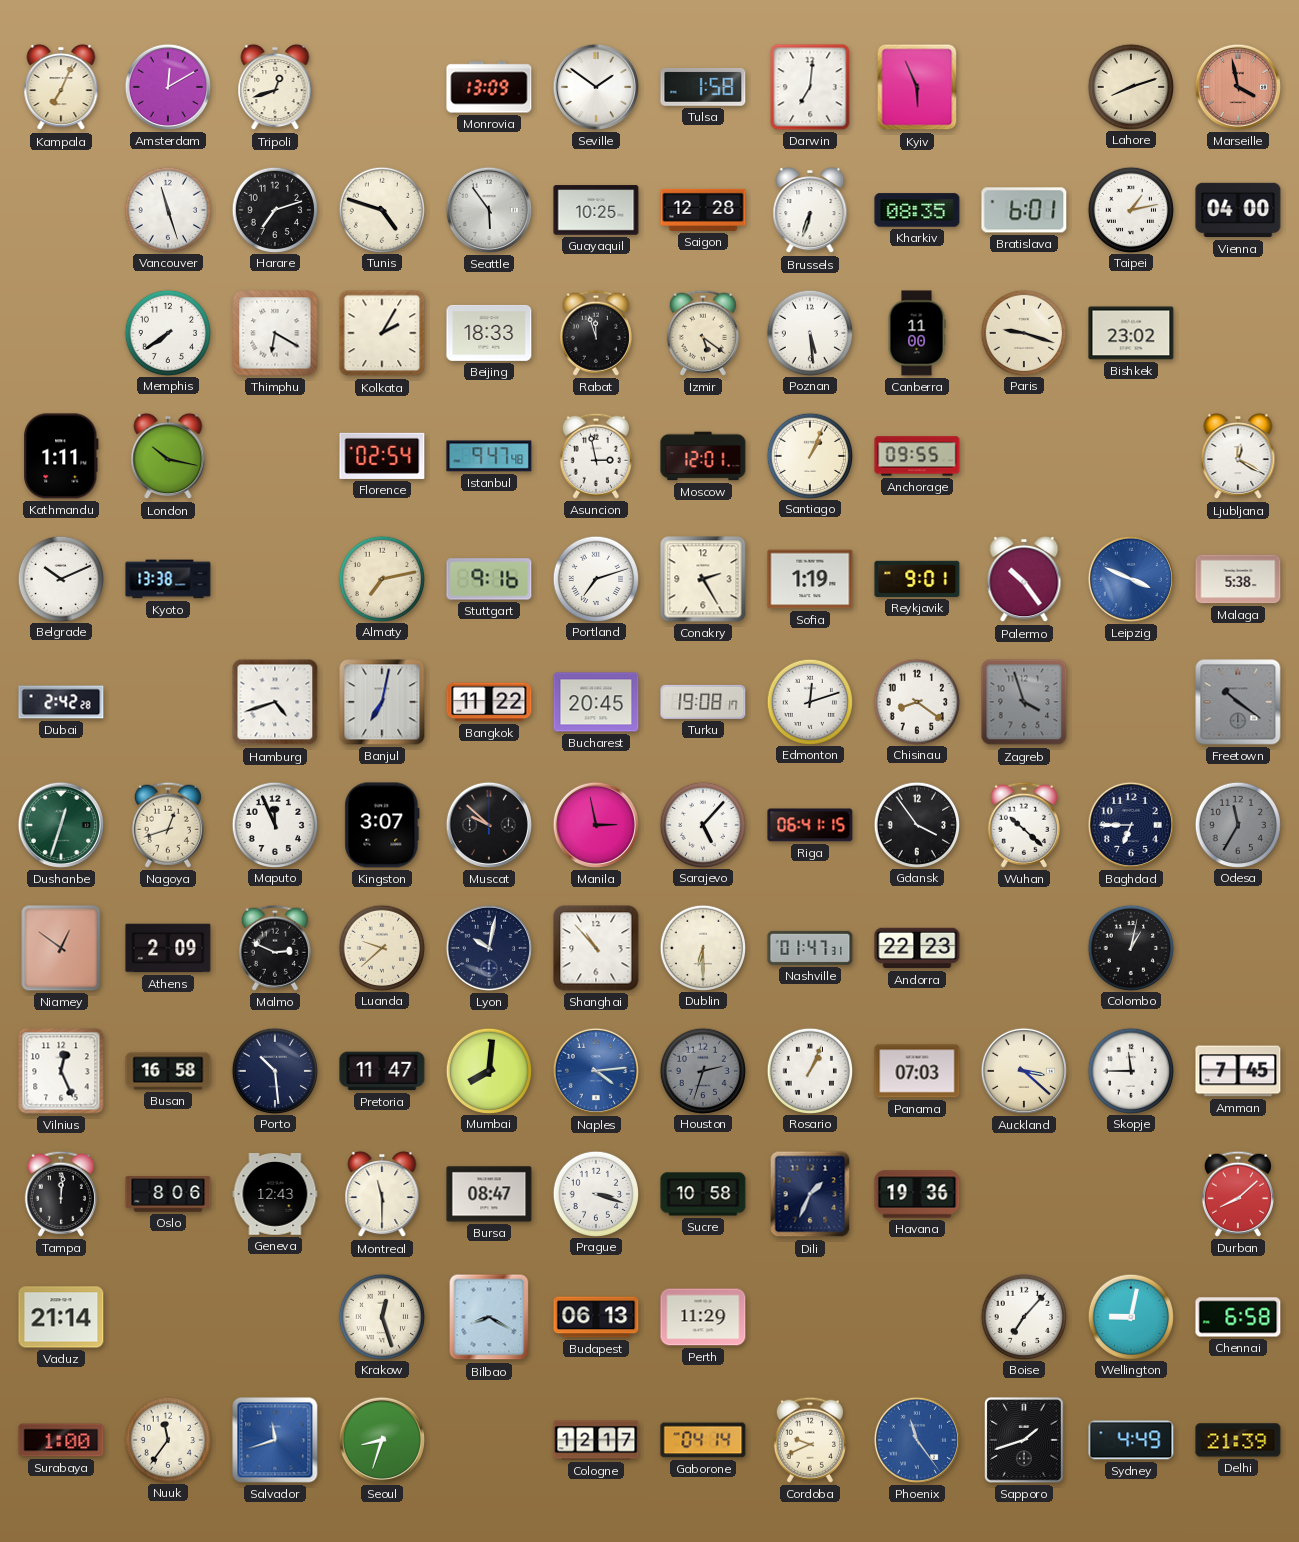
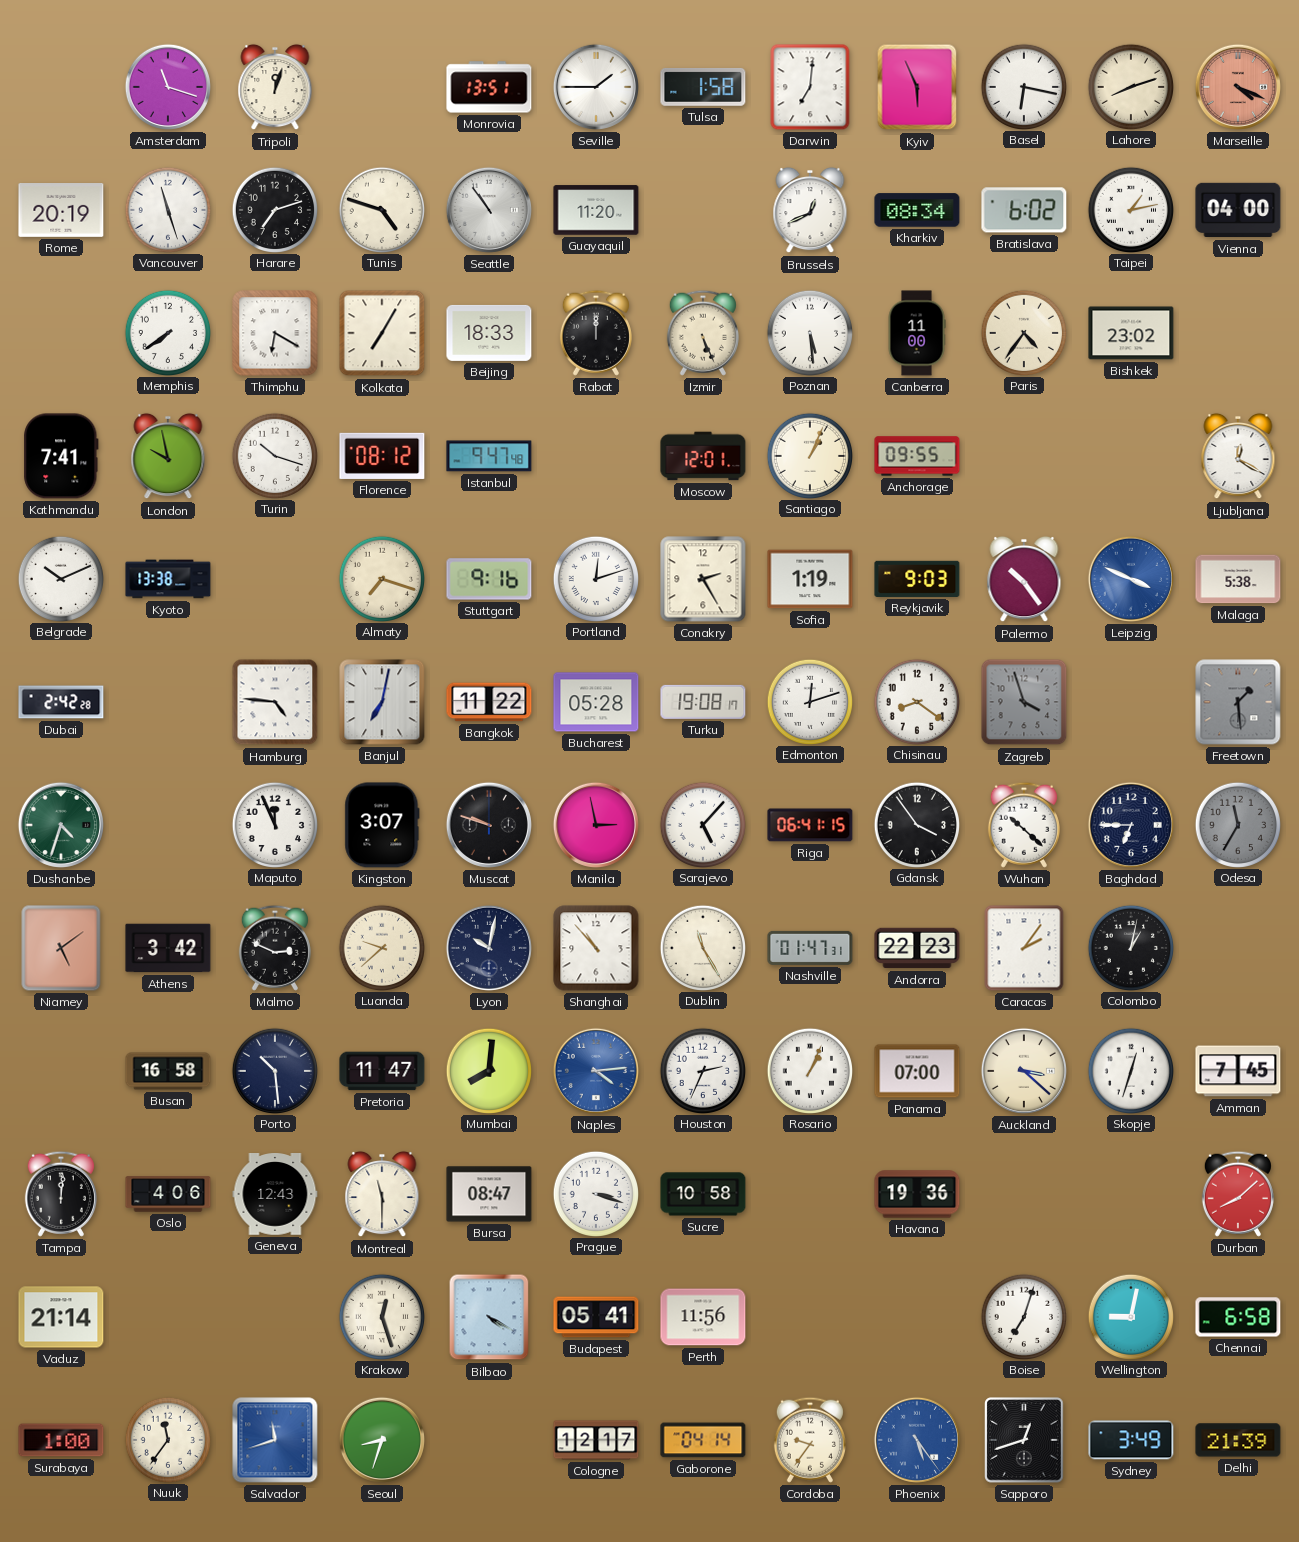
Kampala: 7:04 -> none
Amsterdam: 12:10 -> 11:18
Tripoli: 12:42 -> 12:03
Monrovia: 13:09 -> 13:51
Seville: 1:51 -> 1:45
Basel: none -> 6:17
Marseille: 3:58 -> 4:19
Rome: none -> 20:19
Seattle: 5:54 -> 10:54
Guayaquil: 10:25 -> 11:20
Saigon: 12:28 -> none
Brussels: 6:33 -> 12:41
Kharkiv: 08:35 -> 08:34
Bratislava: 6:01 -> 6:02
Kolkata: 2:05 -> 7:05
Rabat: 11:57 -> 12:00
Izmir: 5:21 -> 5:26
Paris: 9:18 -> 4:36
Kathmandu: 1:11 -> 7:41
London: 10:17 -> 9:58
Turin: none -> 10:18
Florence: 02:54 -> 08:12
Asuncion: 2:58 -> none
Almaty: 7:13 -> 7:18
Portland: 7:12 -> 12:12
Reykjavik: 9:01 -> 9:03
Hamburg: 4:42 -> 4:46
Bucharest: 20:45 -> 05:28
Freetown: 10:21 -> 1:29
Dushanbe: 12:33 -> 4:33
Nagoya: 12:42 -> none
Muscat: 9:52 -> 9:48
Niamey: 12:51 -> 5:09
Athens: 2:09 -> 3:42
Dublin: 6:30 -> 11:25
Caracas: none -> 2:06
Vilnius: 12:26 -> none
Houston: 2:33 -> 2:34
Houston dial: grey -> white
Panama: 07:03 -> 07:00
Skopje: 11:45 -> 12:33
Oslo: 8:06 -> 4:06
Dili: 1:34 -> none
Bilbao: 8:20 -> 4:20
Budapest: 06:13 -> 05:41
Perth: 11:29 -> 11:56
Boise: 7:07 -> 7:03
Cordoba: 9:41 -> 9:36
Phoenix: 11:24 -> 5:24
Sapporo: 1:42 -> 12:42
Sydney: 4:49 -> 3:49
